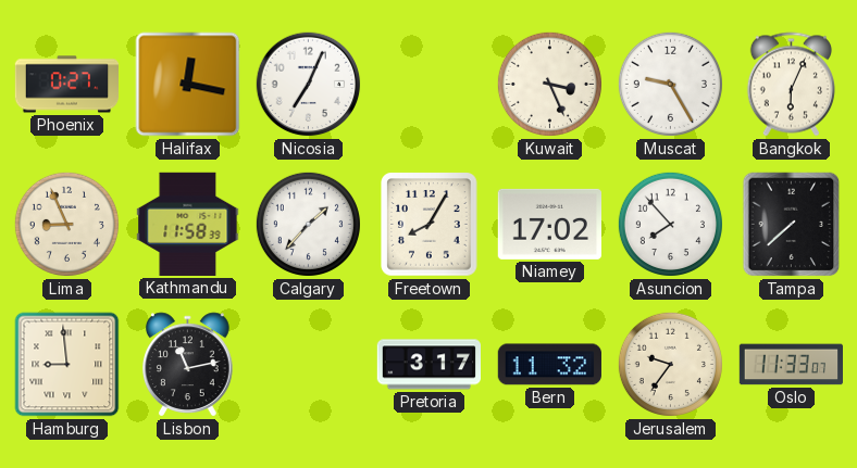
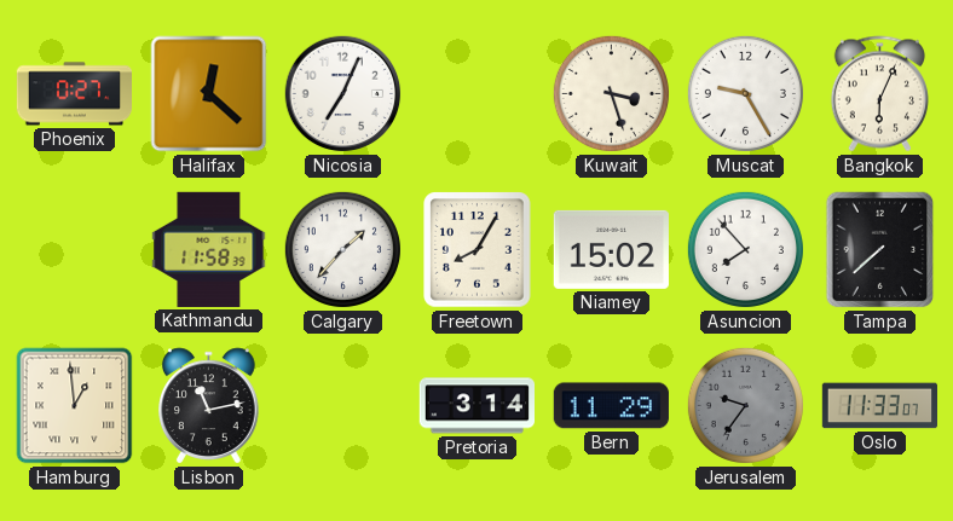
Halifax: 12:17 -> 12:22
Kuwait: 3:26 -> 3:27
Lima: 8:56 -> none
Niamey: 17:02 -> 15:02
Hamburg: 8:59 -> 12:59
Pretoria: 3:17 -> 3:14
Bern: 11:32 -> 11:29
Jerusalem dial: cream -> grey
